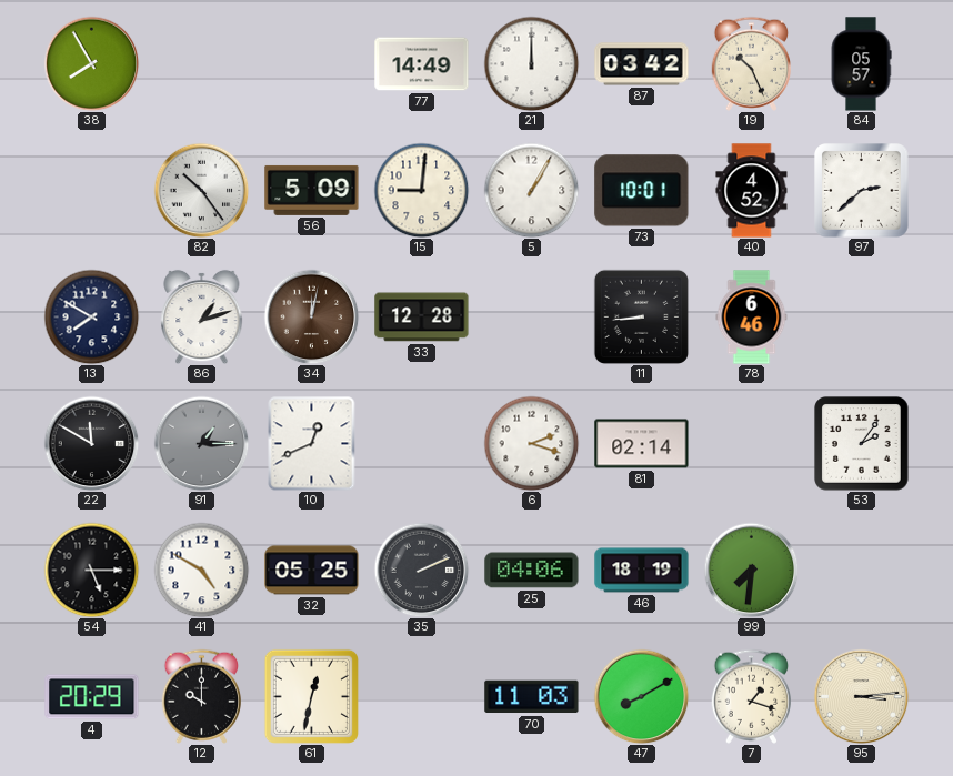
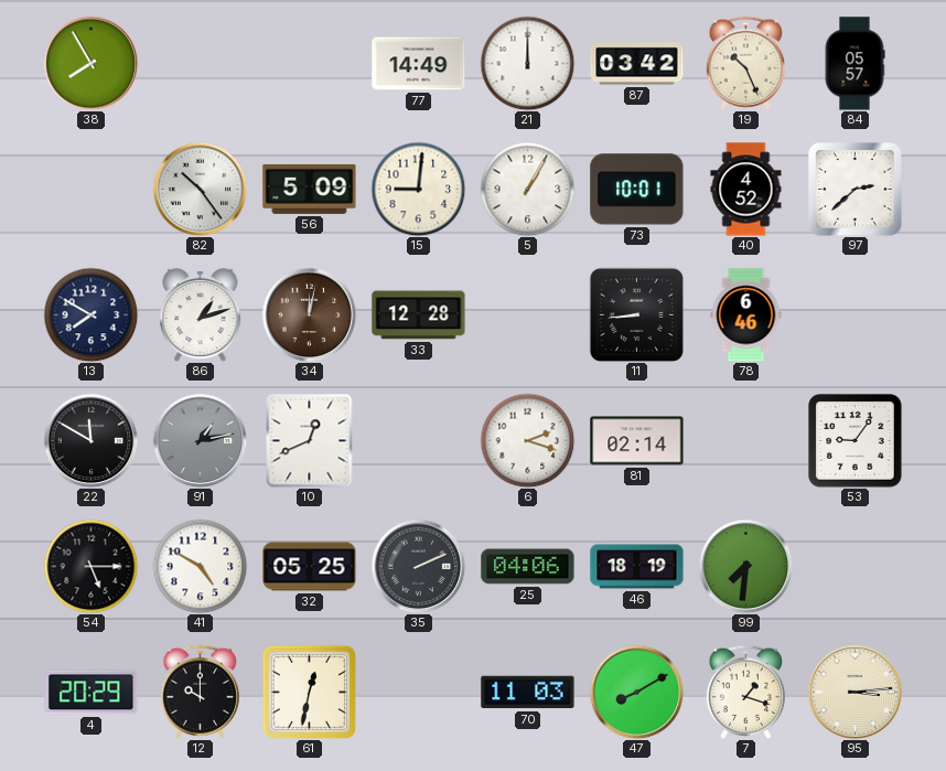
91: 1:15 -> 1:13
53: 2:06 -> 9:06
